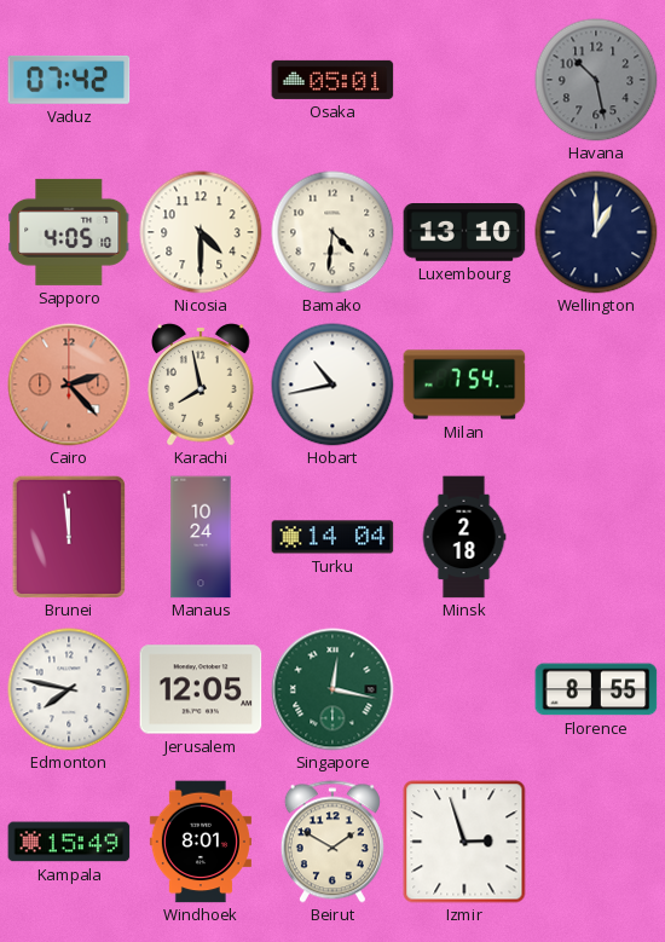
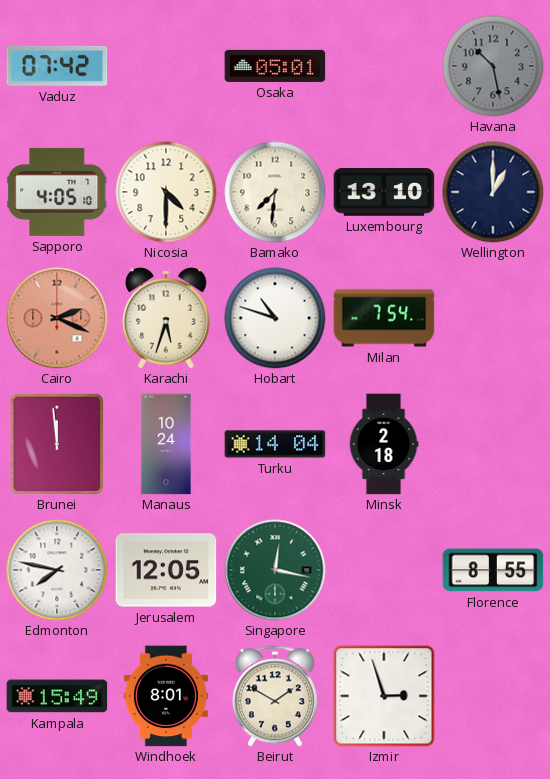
Bamako: 4:31 -> 7:31
Cairo: 2:23 -> 2:19
Karachi: 7:58 -> 5:33
Hobart: 10:43 -> 10:48
